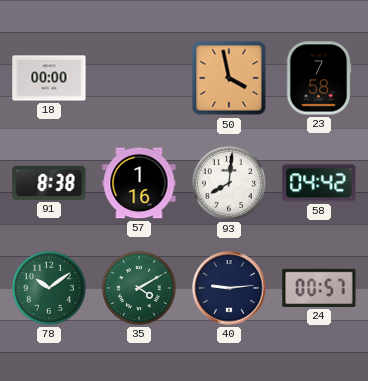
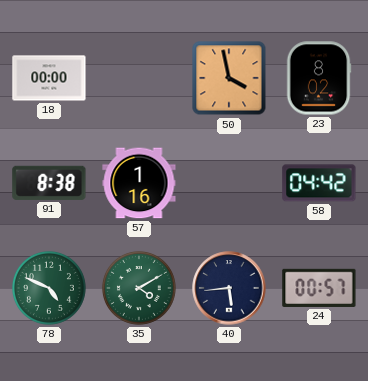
23: 7:58 -> 8:02
93: 8:01 -> none
78: 10:09 -> 4:49
40: 9:14 -> 5:44
